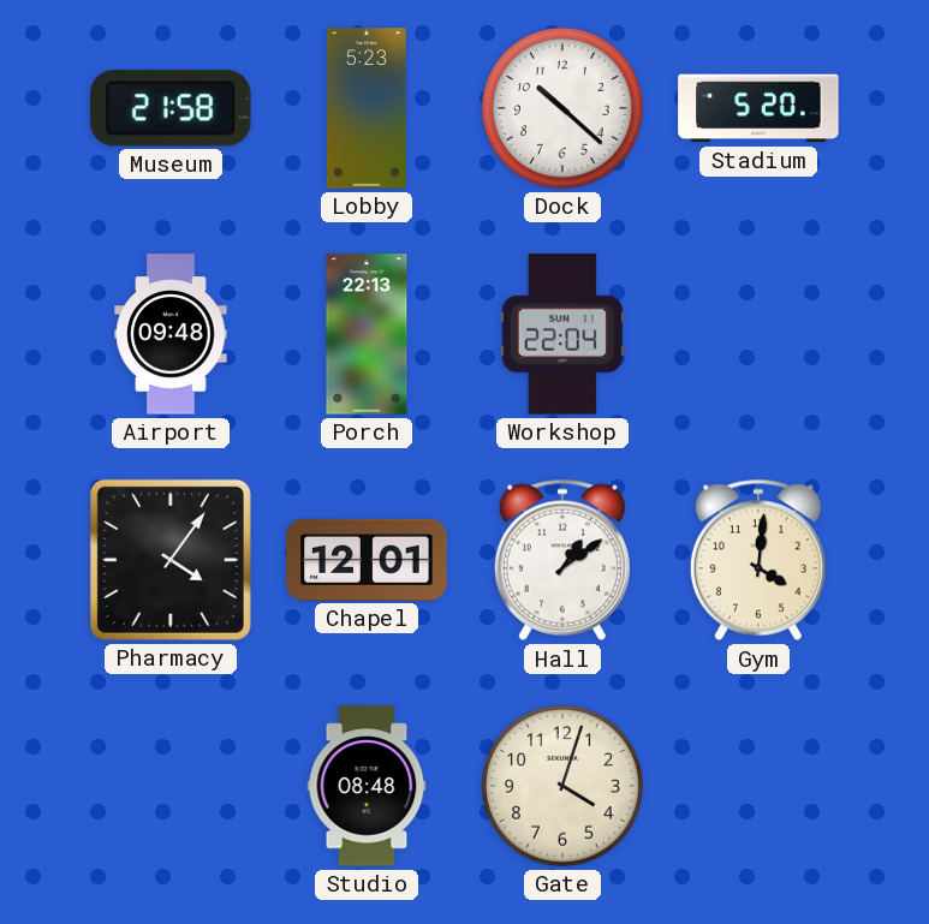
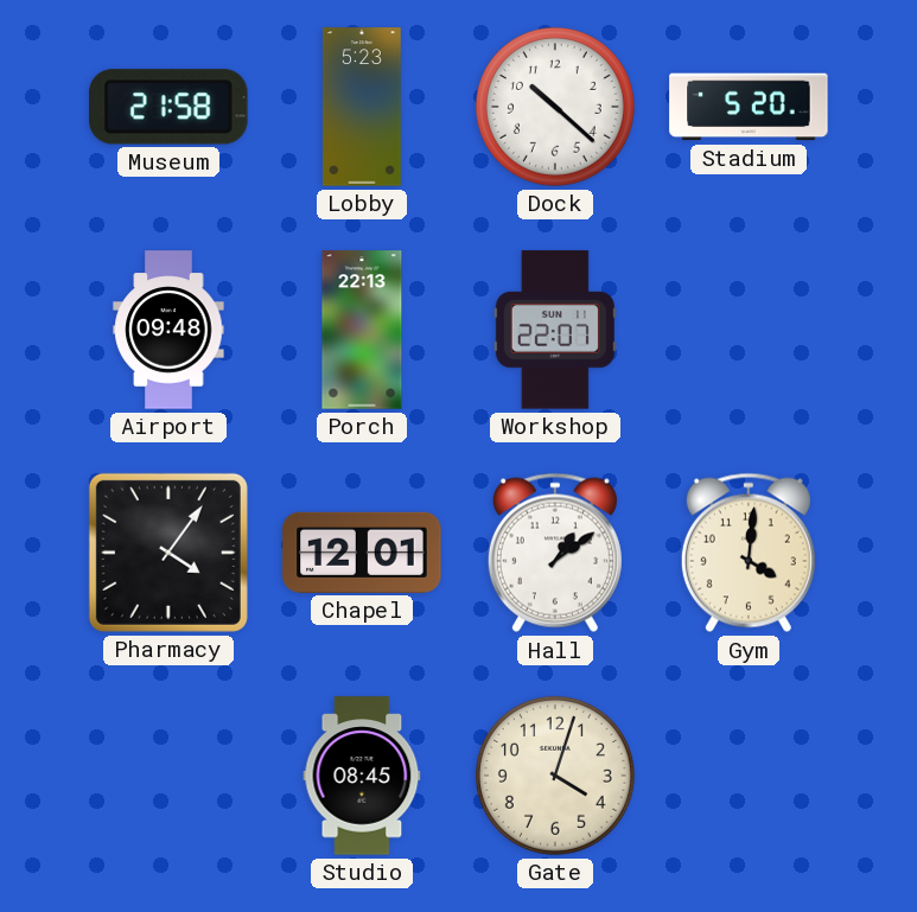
Workshop: 22:04 -> 22:07
Studio: 08:48 -> 08:45
